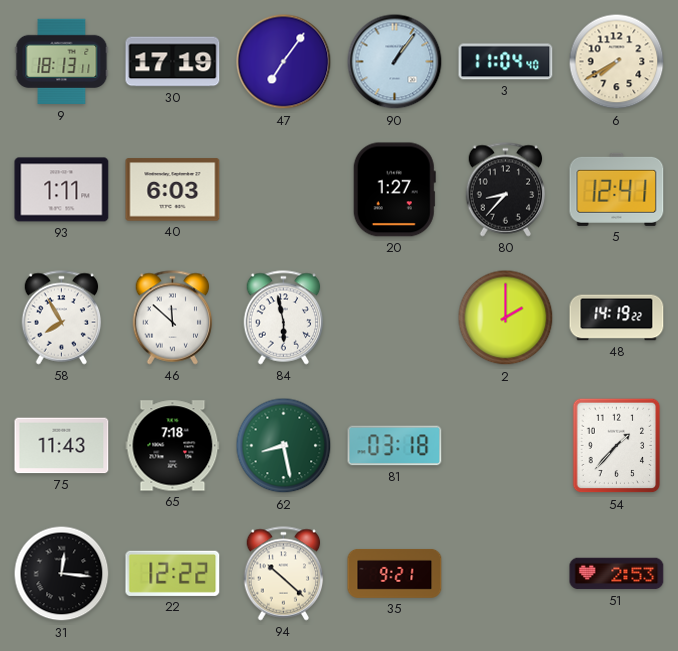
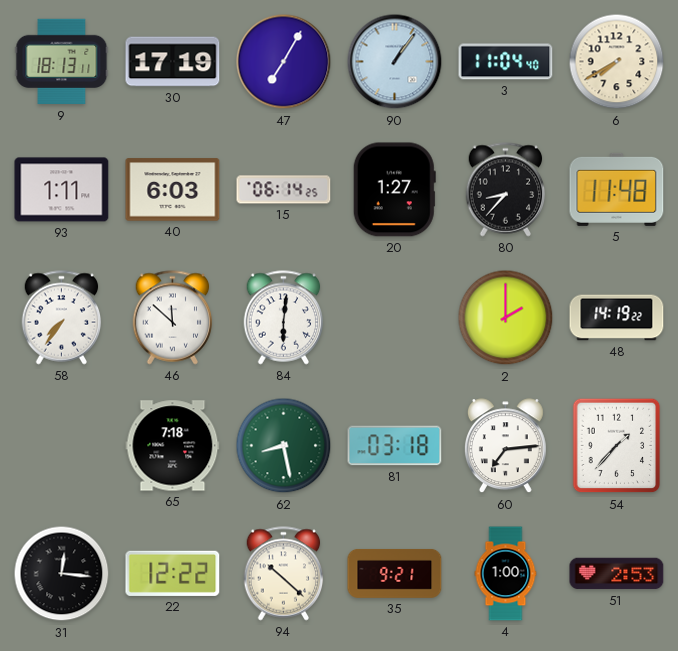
47: 7:06 -> 7:05
15: none -> 06:14
5: 12:41 -> 11:48
58: 7:55 -> 7:36
84: 5:58 -> 6:01
75: 11:43 -> none
60: none -> 7:14
4: none -> 1:00
